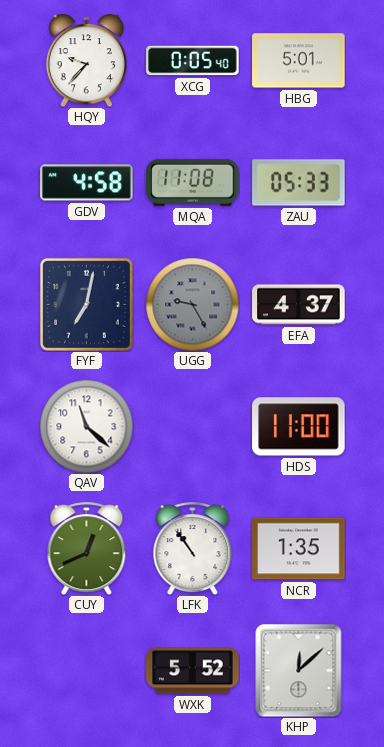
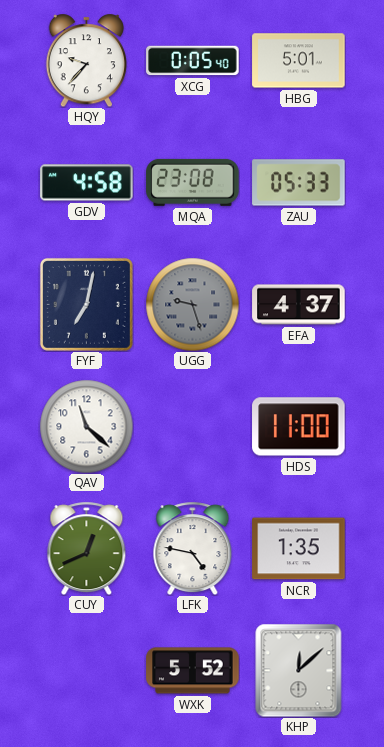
MQA: 11:08 -> 23:08
UGG: 9:25 -> 9:27
LFK: 10:54 -> 4:47
